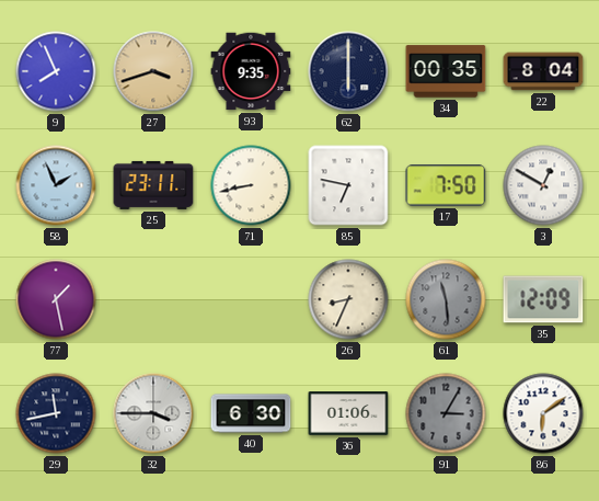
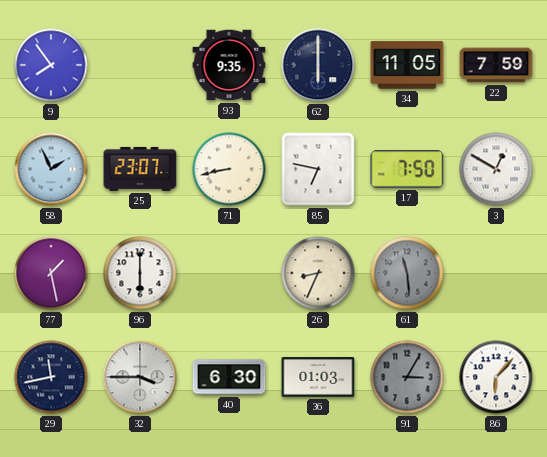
9: 7:56 -> 7:54
27: 3:42 -> none
34: 00:35 -> 11:05
22: 8:04 -> 7:59
25: 23:11 -> 23:07
96: none -> 6:00
35: 12:09 -> none
36: 01:06 -> 01:03
86: 6:09 -> 6:07
